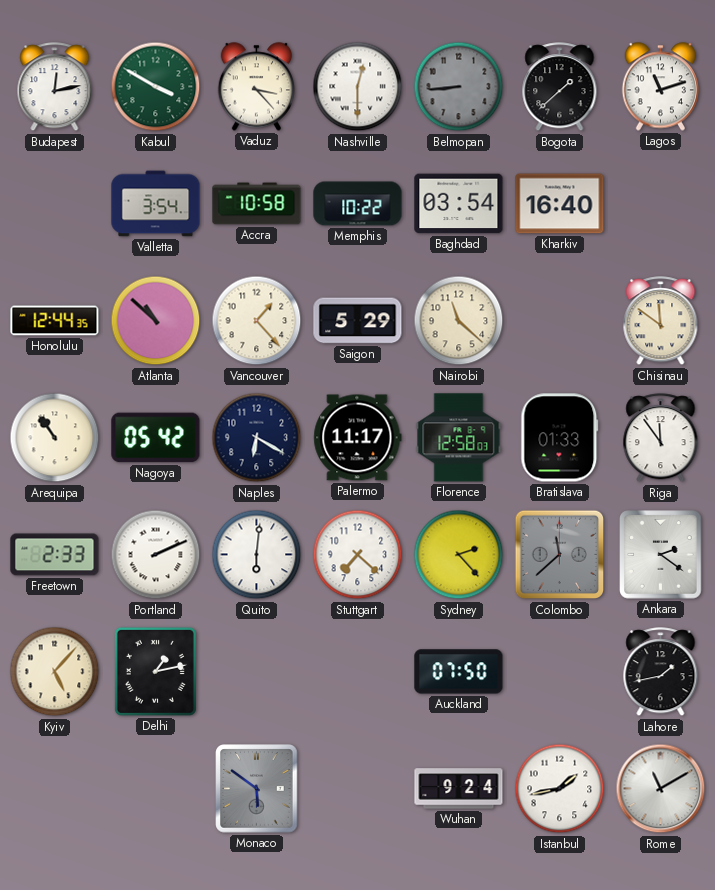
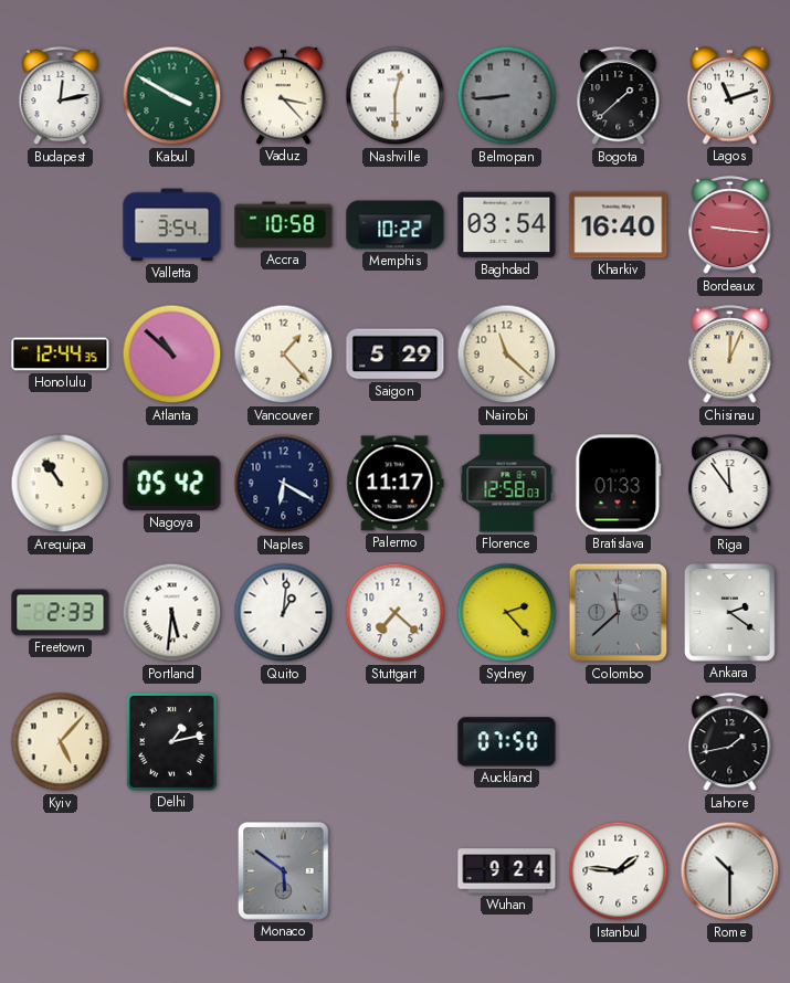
Bordeaux: none -> 9:16
Chisinau: 11:51 -> 12:04
Portland: 2:11 -> 5:31
Quito: 6:01 -> 1:01
Istanbul: 1:43 -> 1:46
Rome: 11:10 -> 10:30
